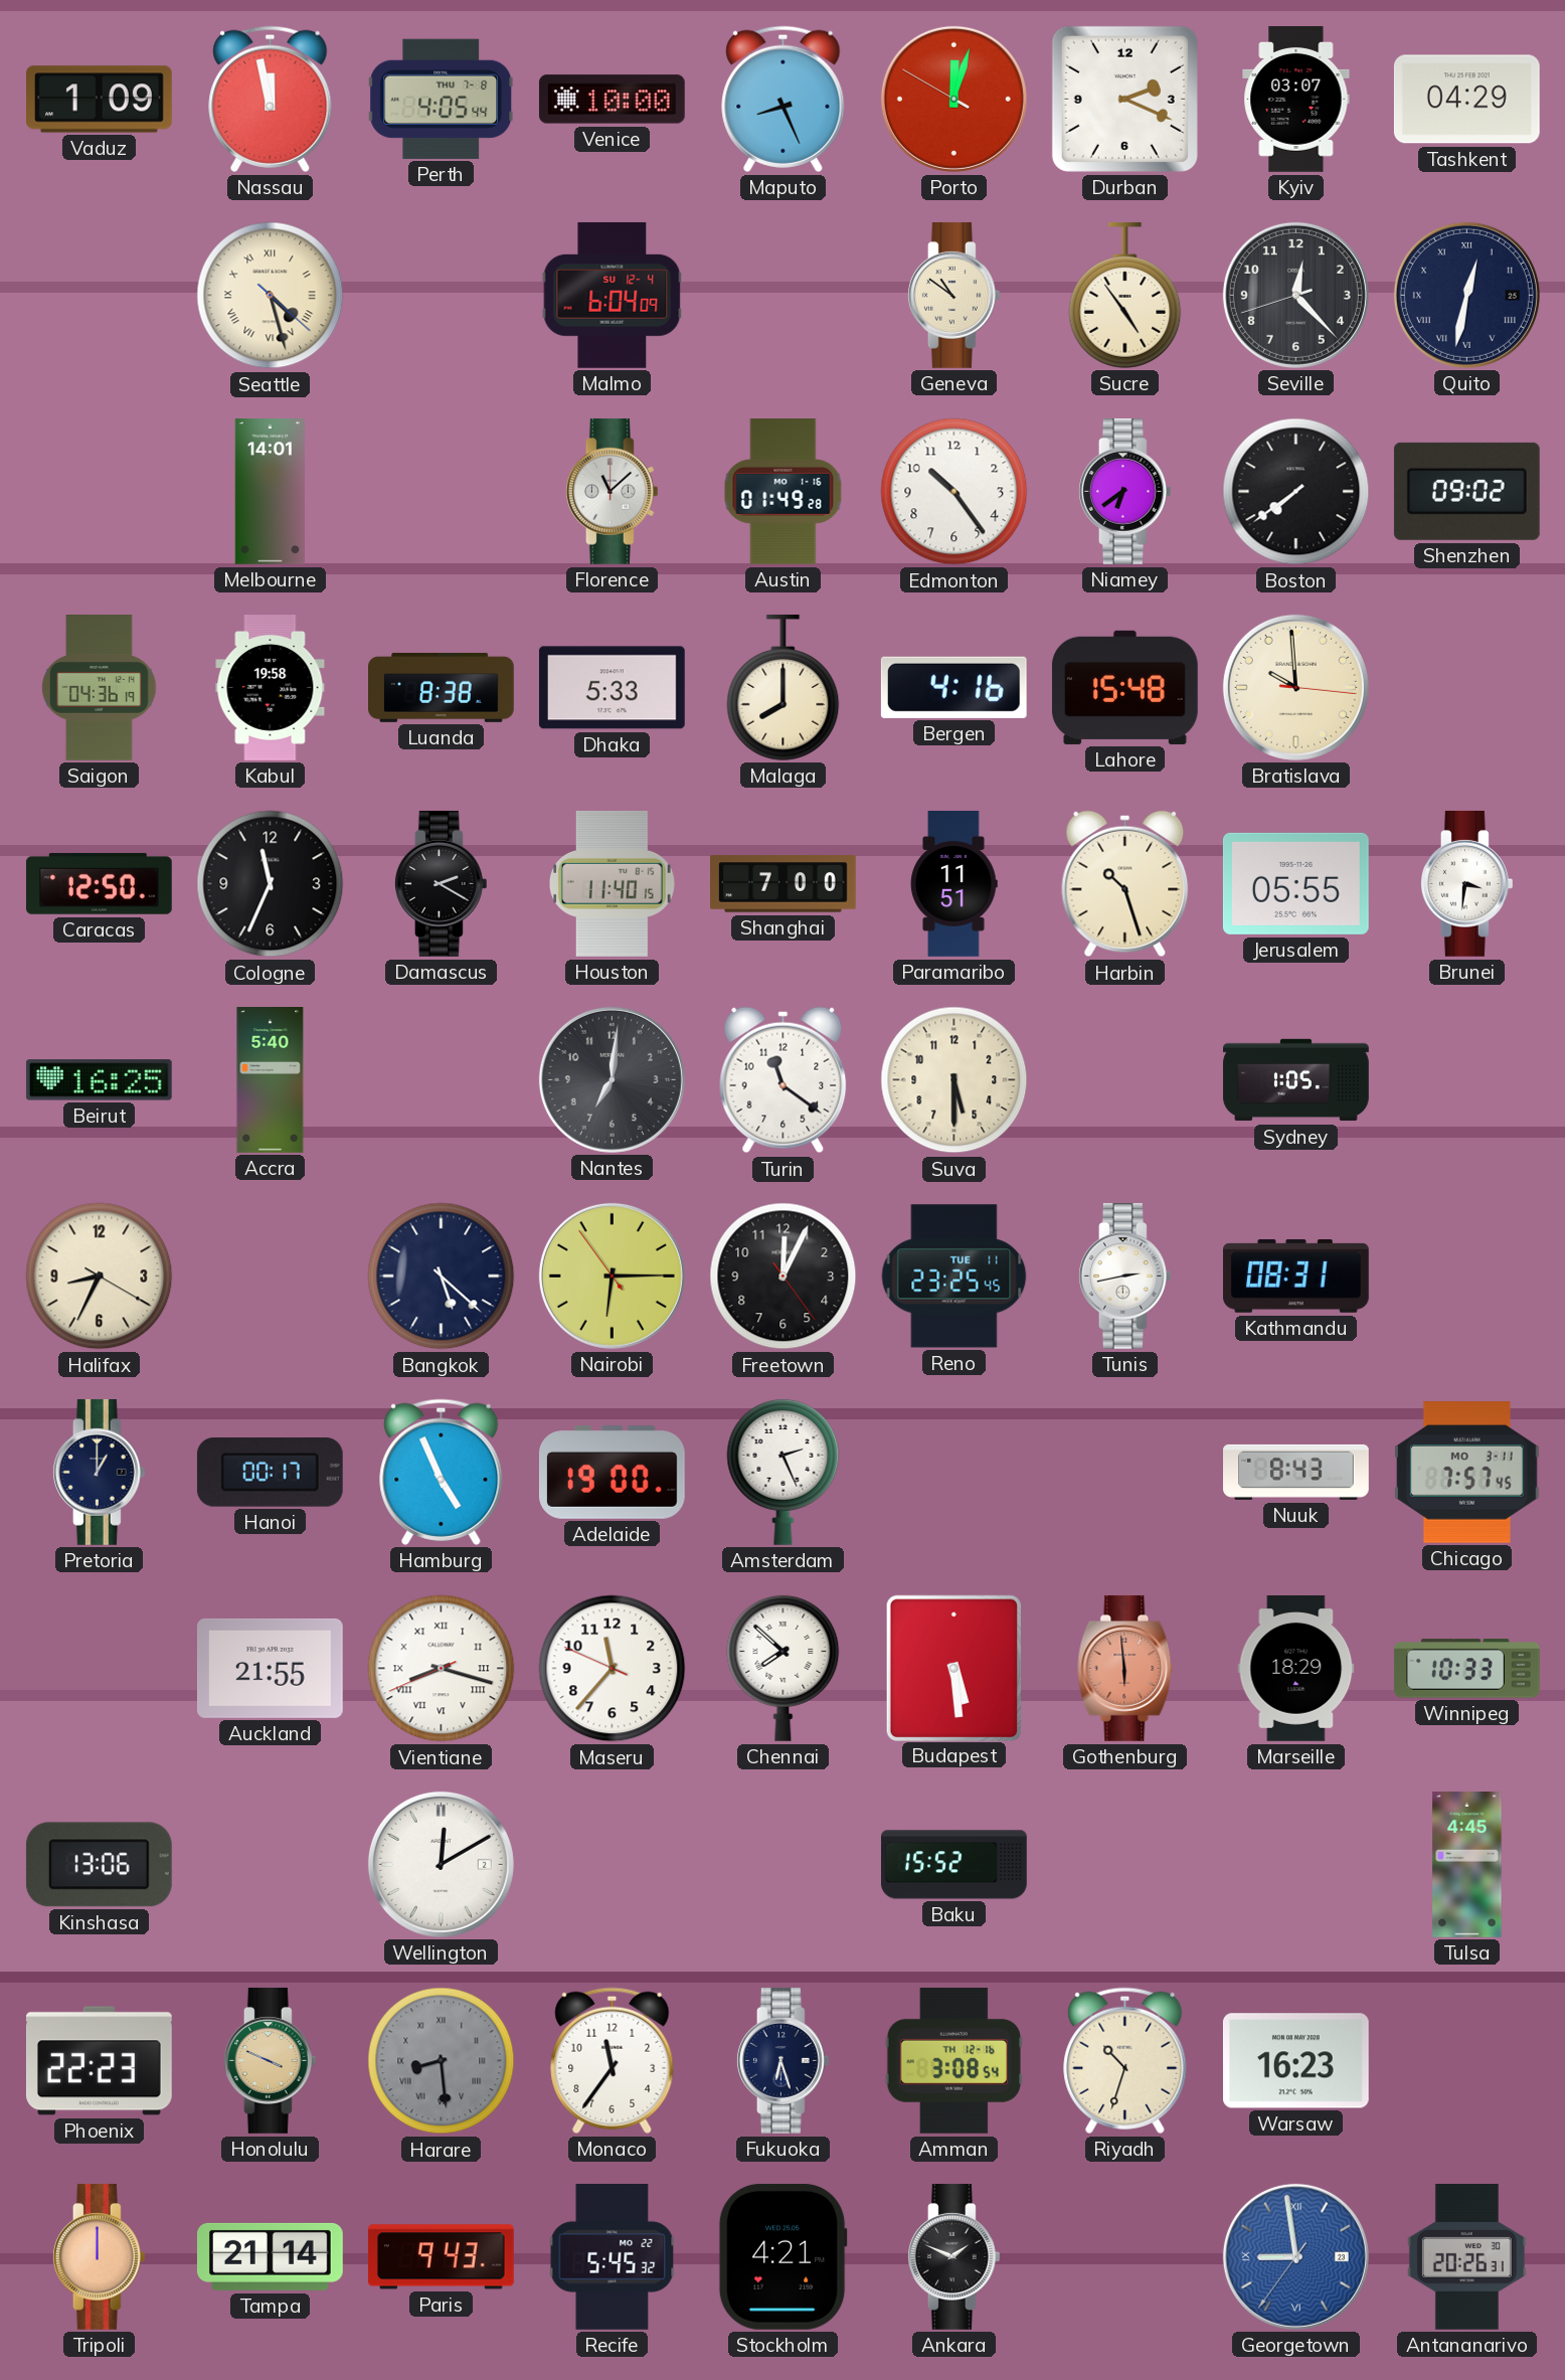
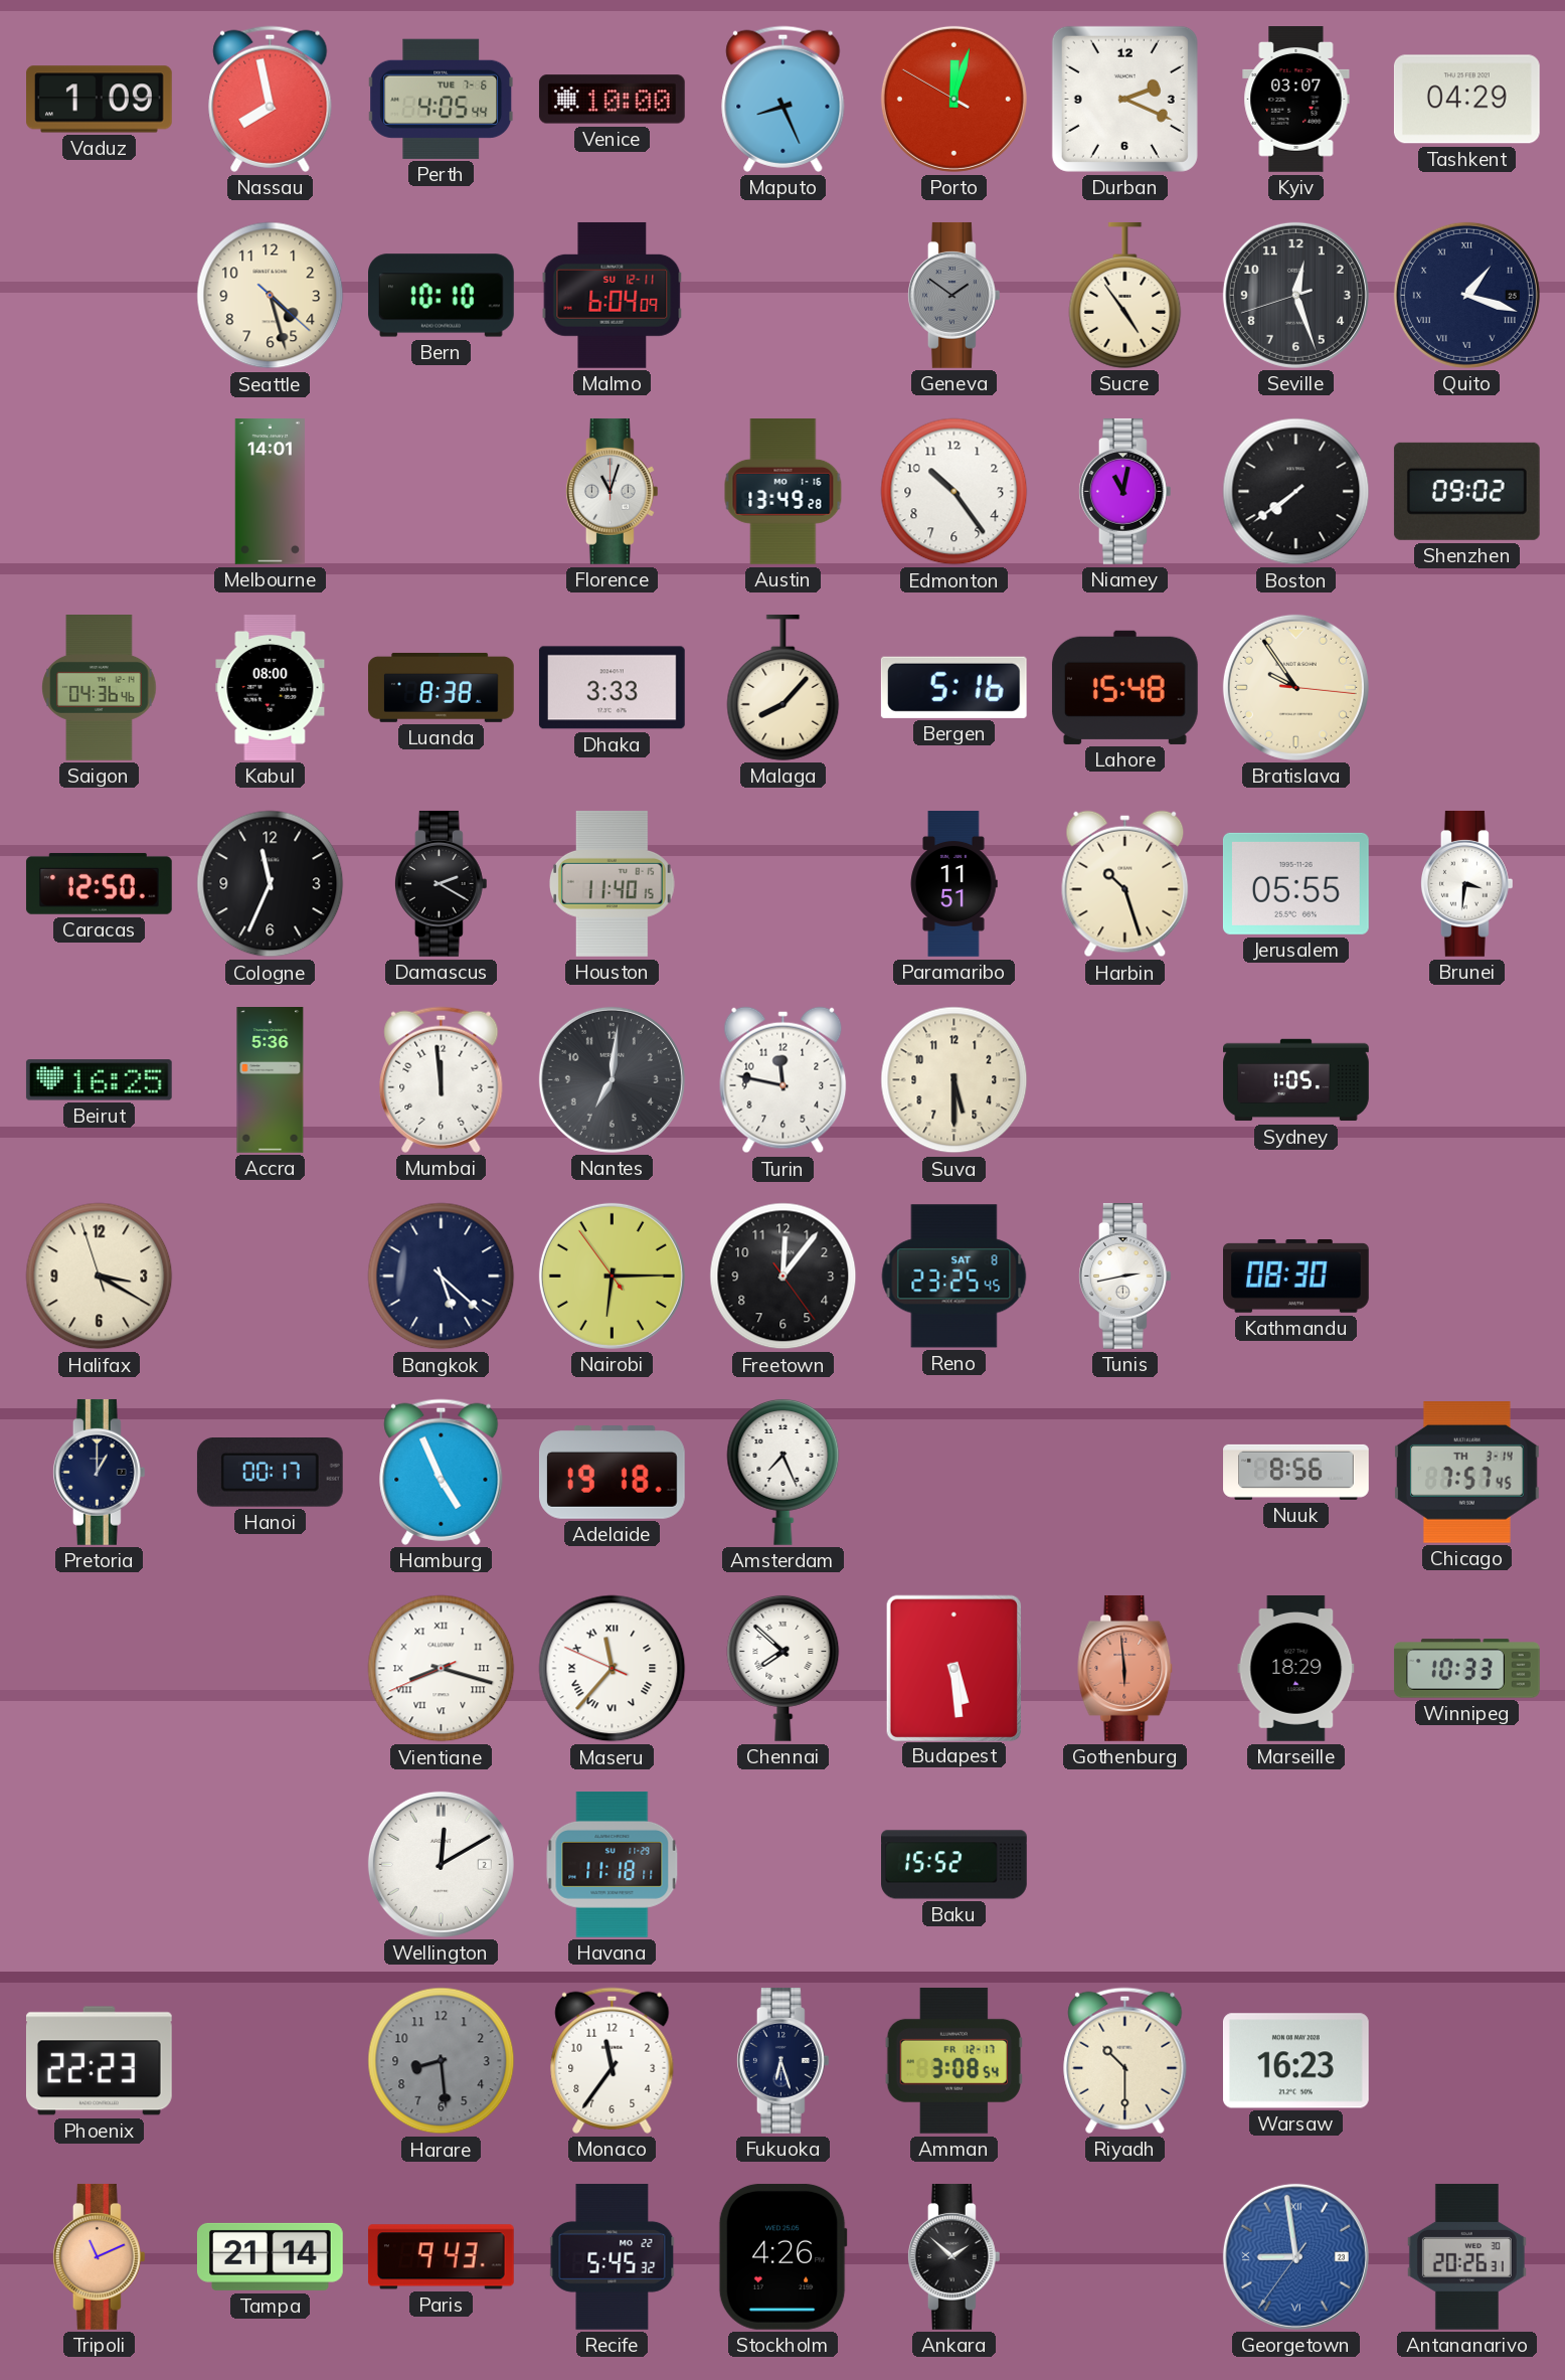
Nassau: 11:58 -> 7:58
Perth date: THU 7-8 -> TUE 7-6
Seattle numerals: Roman -> Arabic
Bern: none -> 10:10
Malmo date: SU 12-4 -> SU 12-11
Geneva: 10:51 -> 1:51
Geneva dial: cream -> grey
Seville: 12:22 -> 12:26
Quito: 12:32 -> 1:18
Florence: 11:08 -> 11:03
Austin: 01:49 -> 13:49
Niamey: 6:39 -> 11:02
Saigon: 04:36:19 -> 04:36:46
Kabul: 19:58 -> 08:00
Dhaka: 5:33 -> 3:33
Malaga: 8:00 -> 8:07
Bergen: 4:16 -> 5:16
Bratislava: 9:59 -> 9:54
Shanghai: 7:00 -> none
Accra: 5:40 -> 5:36
Mumbai: none -> 11:59
Turin: 11:21 -> 11:47
Halifax: 8:34 -> 3:19
Freetown: 12:04 -> 12:06
Reno date: TUE 11 -> SAT 8
Kathmandu: 08:31 -> 08:30
Adelaide: 19:00 -> 19:18
Amsterdam: 2:26 -> 7:26
Nuuk: 8:43 -> 8:56
Chicago date: MO 3-11 -> TH 3-14
Auckland: 21:55 -> none
Maseru numerals: Arabic -> Roman
Kinshasa: 13:06 -> none
Havana: none -> 11:18
Tulsa: 4:45 -> none
Honolulu: 3:49 -> none
Harare numerals: Roman -> Arabic
Amman date: TH 12-16 -> FR 12-17
Riyadh: 10:33 -> 10:30
Tripoli: 12:00 -> 11:11
Stockholm: 4:21 -> 4:26
Ankara: 1:49 -> 1:52
